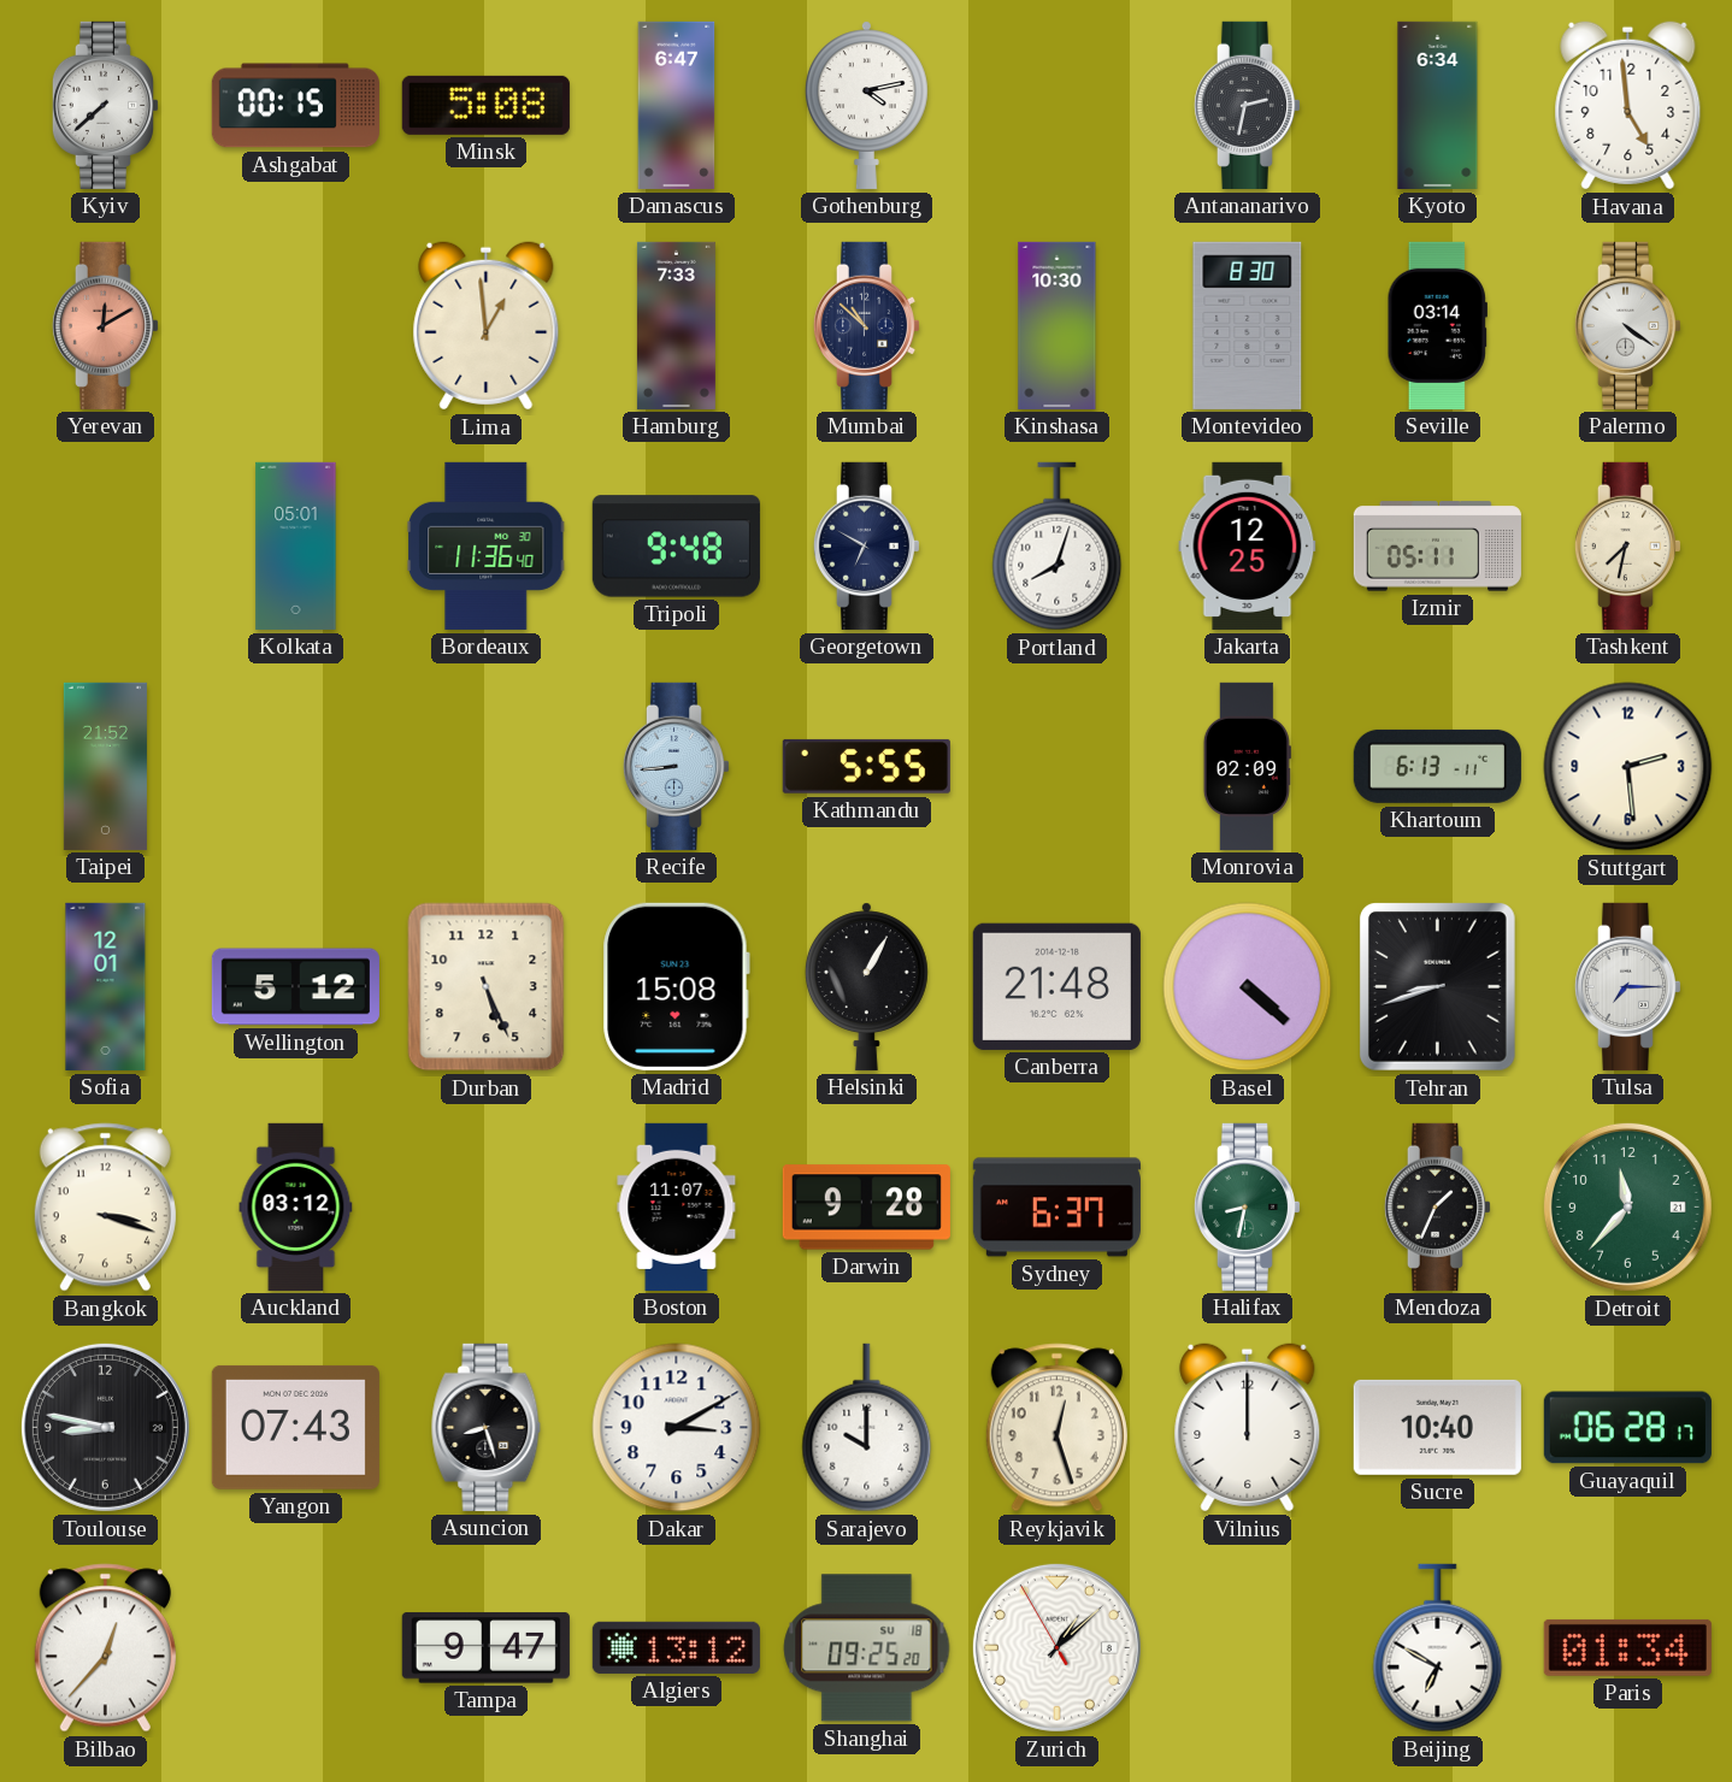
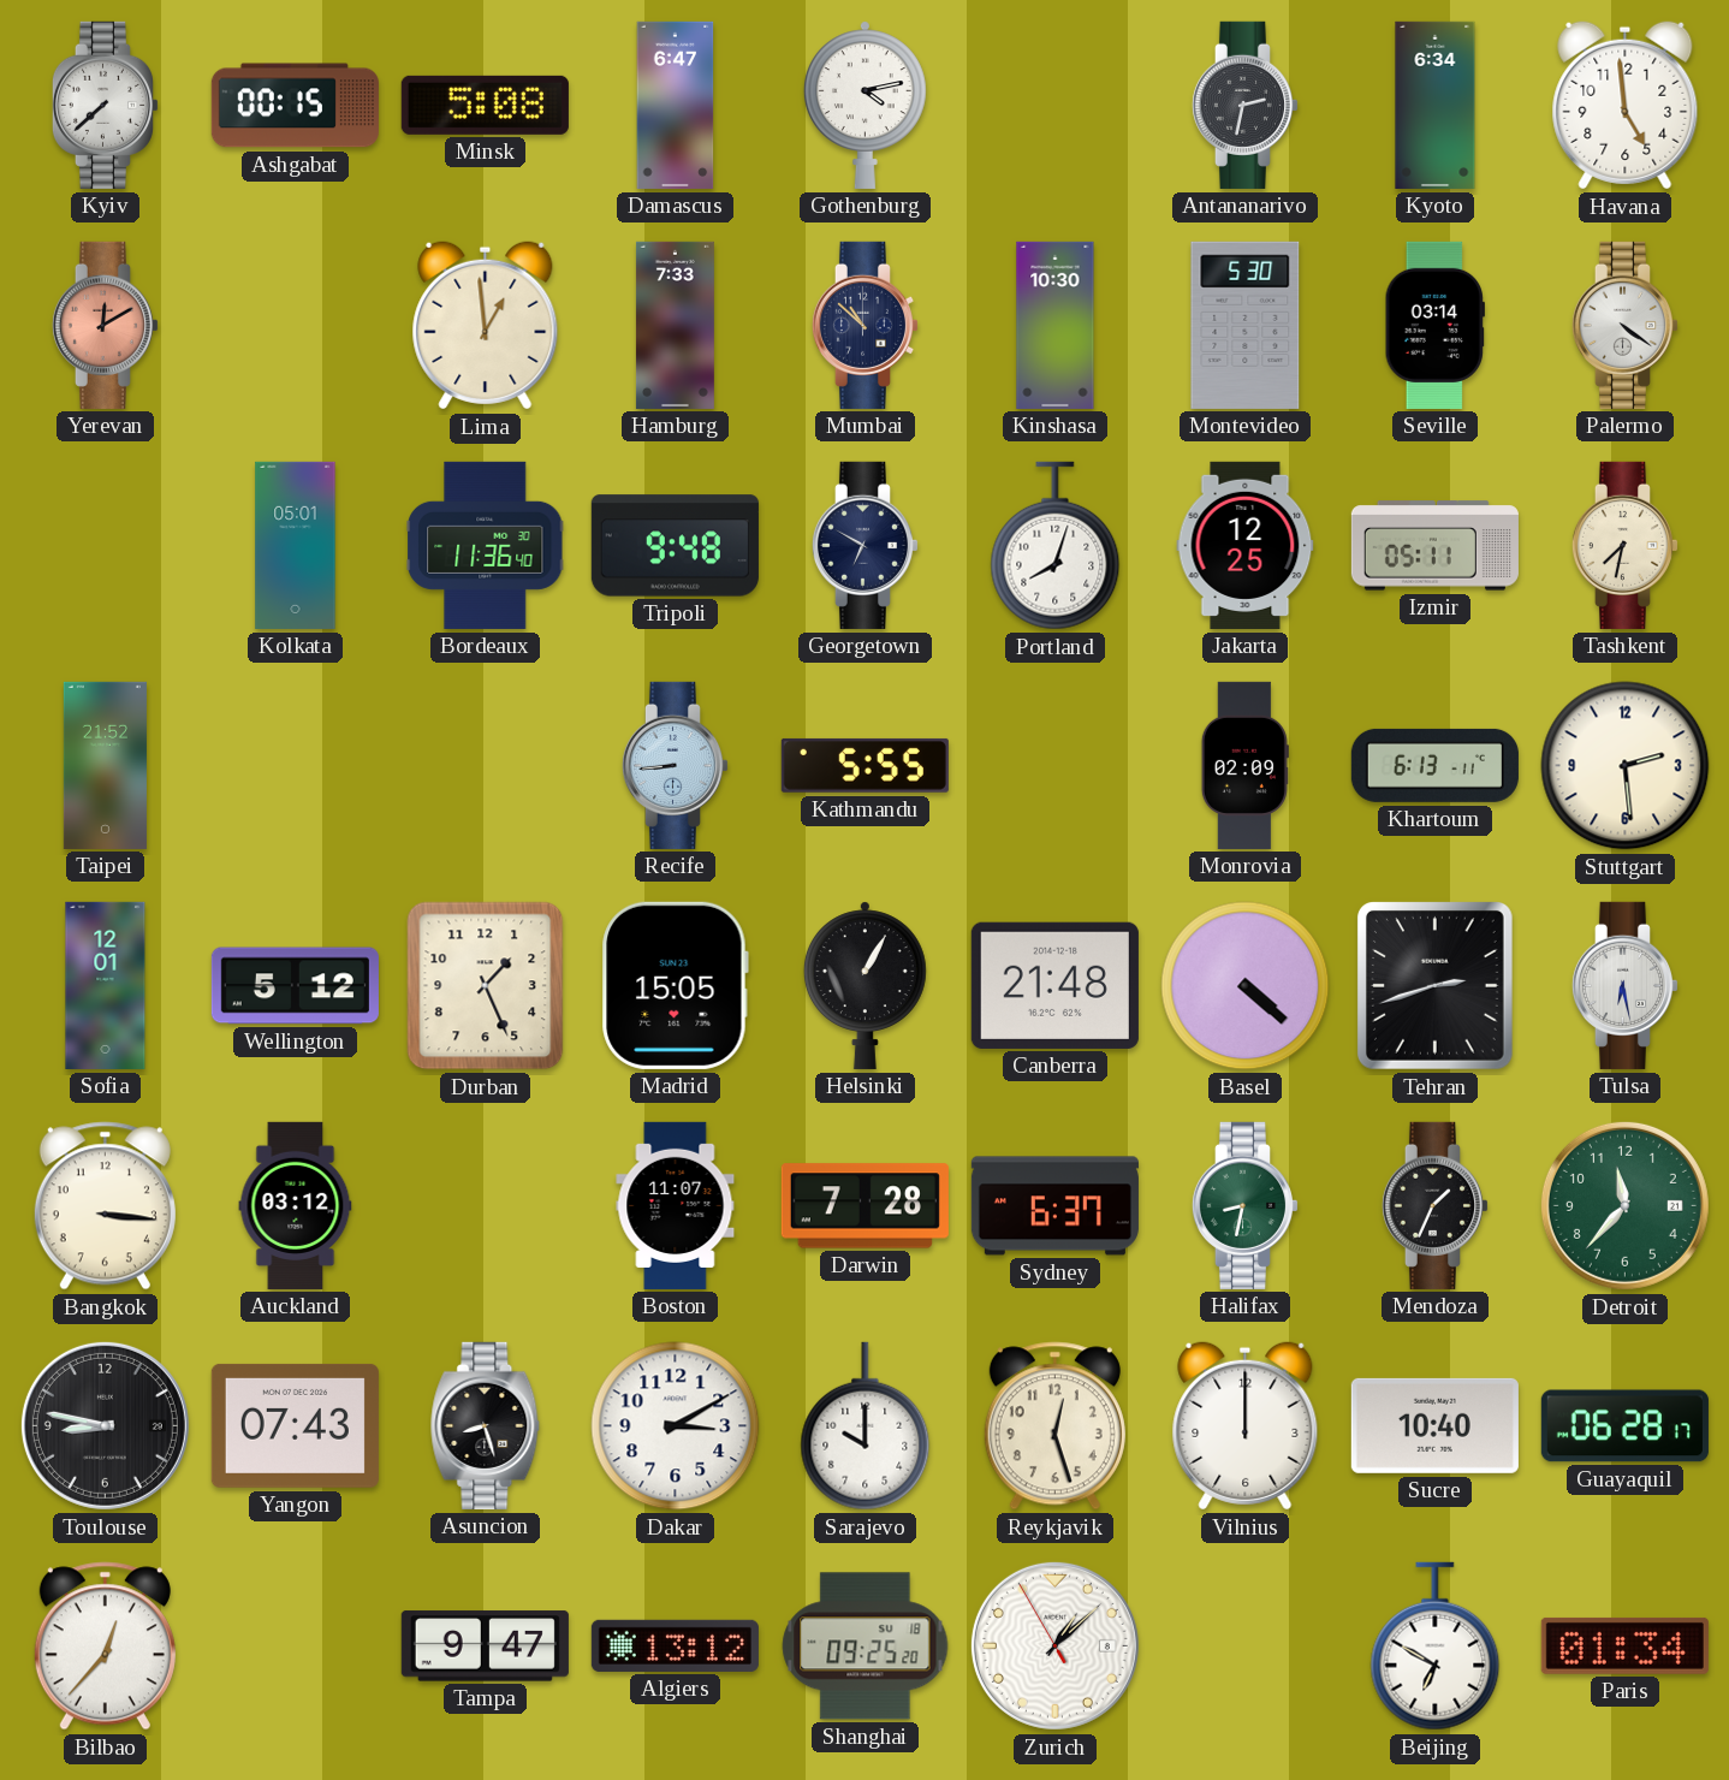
Montevideo: 8:30 -> 5:30
Durban: 5:26 -> 1:26
Madrid: 15:08 -> 15:05
Tehran: 8:42 -> 2:42
Tulsa: 7:15 -> 6:28
Bangkok: 3:18 -> 3:16
Darwin: 9:28 -> 7:28
